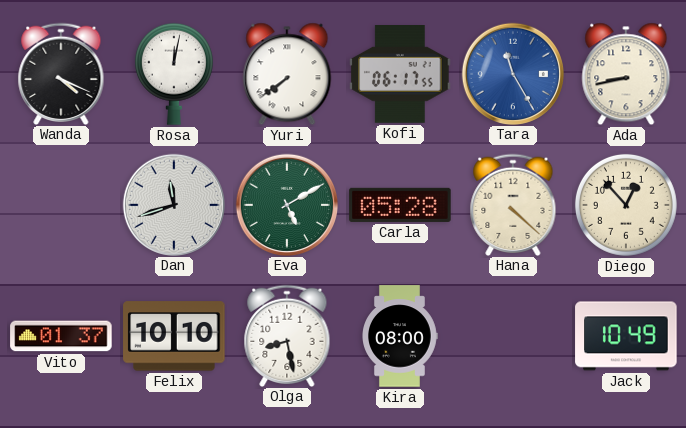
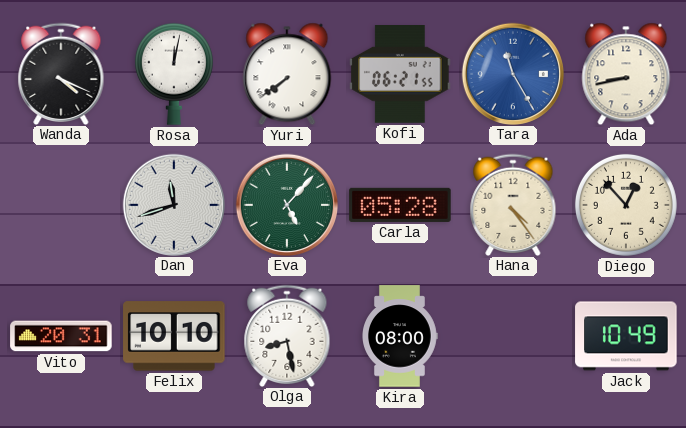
Kofi: 06:17 -> 06:21
Eva: 5:10 -> 5:07
Hana: 4:22 -> 4:24
Vito: 01:37 -> 20:31
